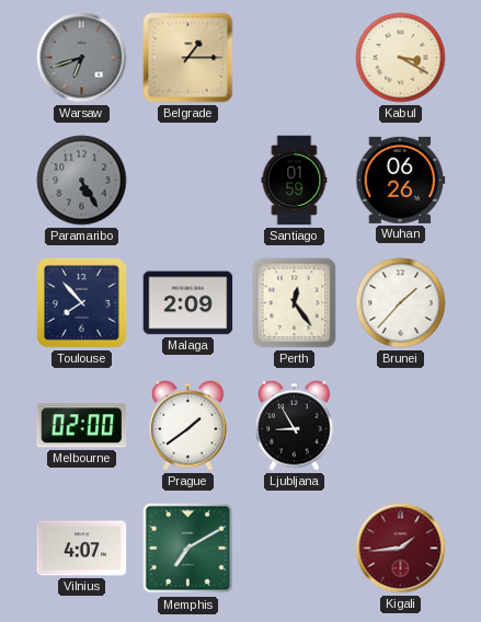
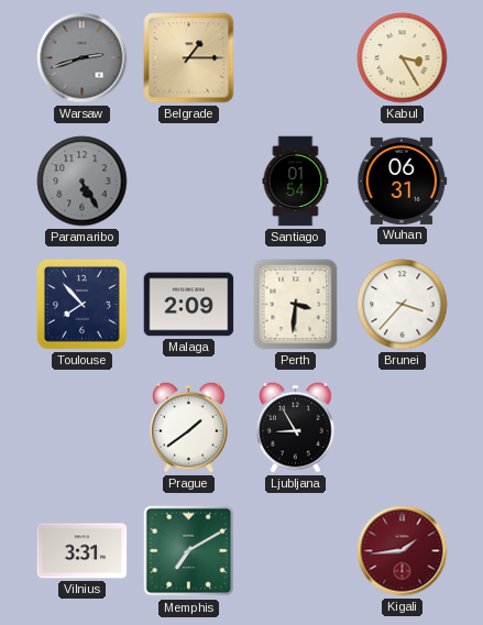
Warsaw: 6:42 -> 2:42
Kabul: 3:20 -> 3:25
Santiago: 01:59 -> 01:54
Wuhan: 06:26 -> 06:31
Perth: 12:24 -> 3:31
Brunei: 1:37 -> 3:37
Melbourne: 02:00 -> none
Vilnius: 4:07 -> 3:31
